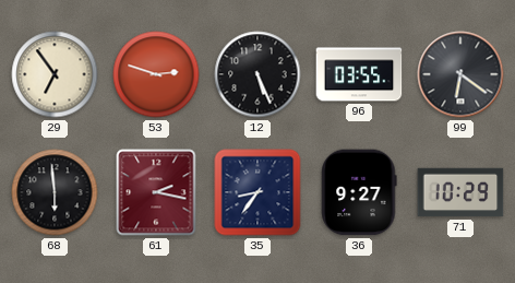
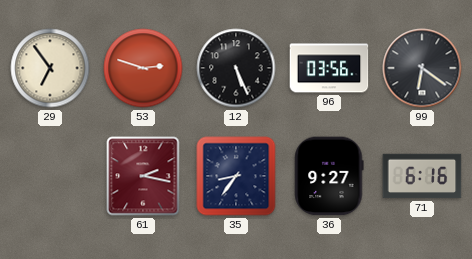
96: 03:55 -> 03:56
68: 5:59 -> none
71: 10:29 -> 6:16
